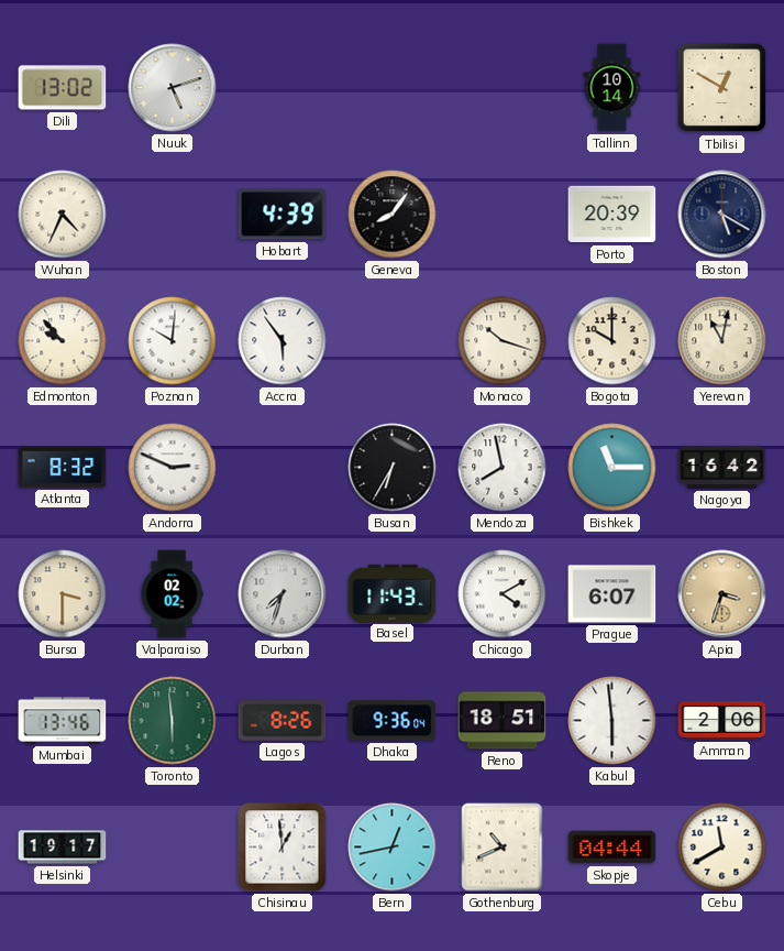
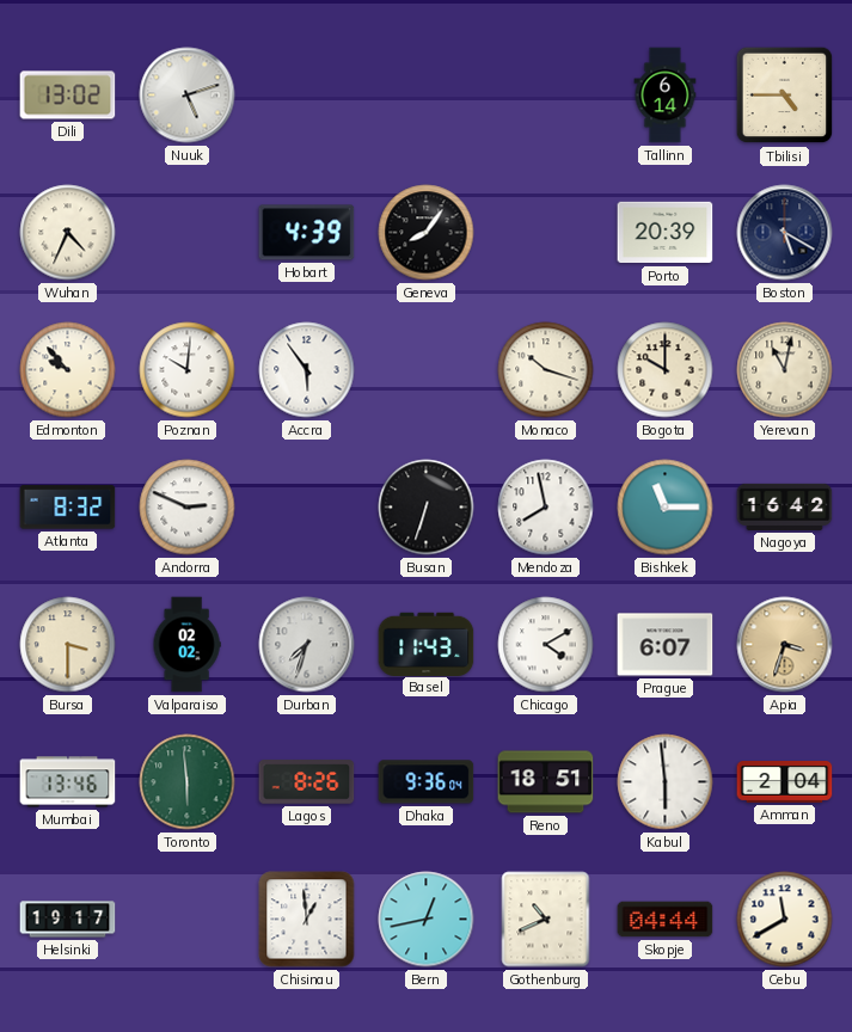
Tallinn: 10:14 -> 6:14
Tbilisi: 12:50 -> 4:45
Busan: 6:35 -> 6:33
Amman: 2:06 -> 2:04
